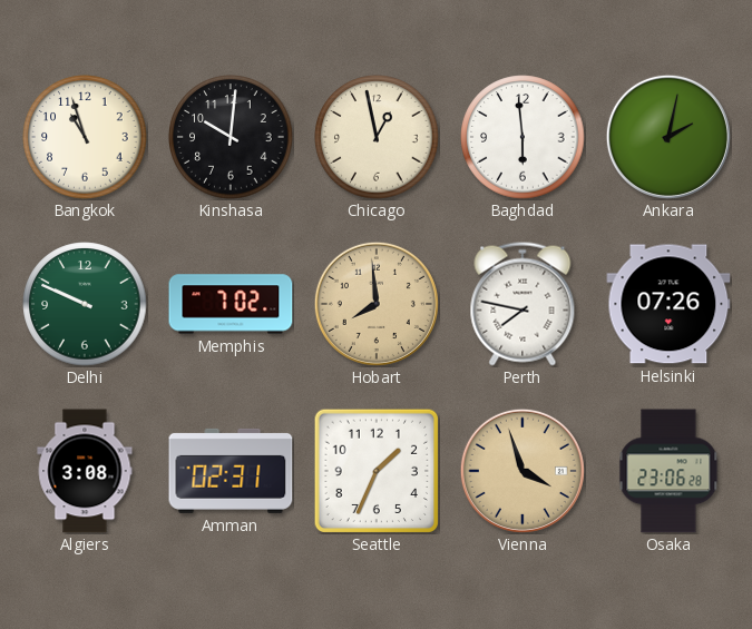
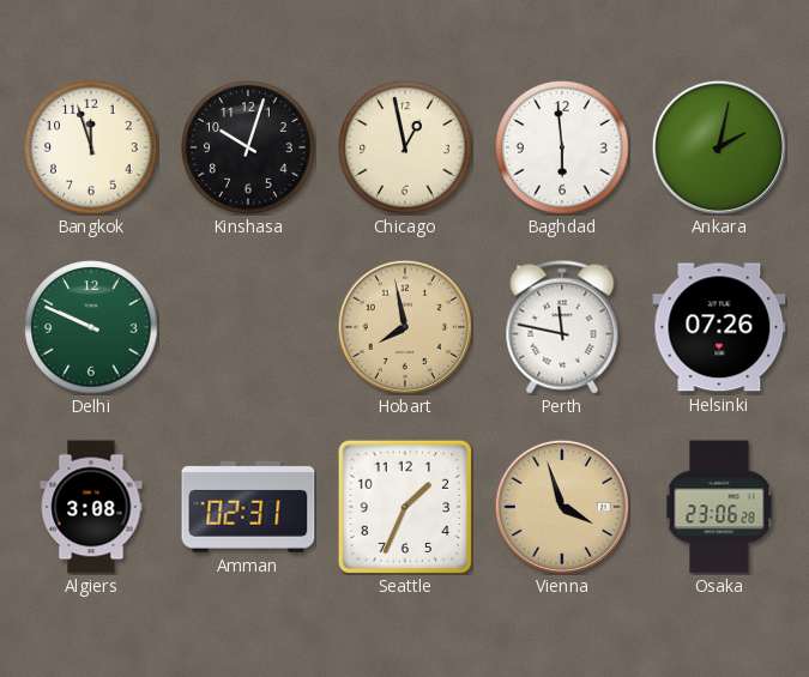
Bangkok: 10:57 -> 11:57
Kinshasa: 10:01 -> 10:03
Memphis: 7:02 -> none
Hobart: 7:59 -> 7:58
Perth: 7:47 -> 11:47
